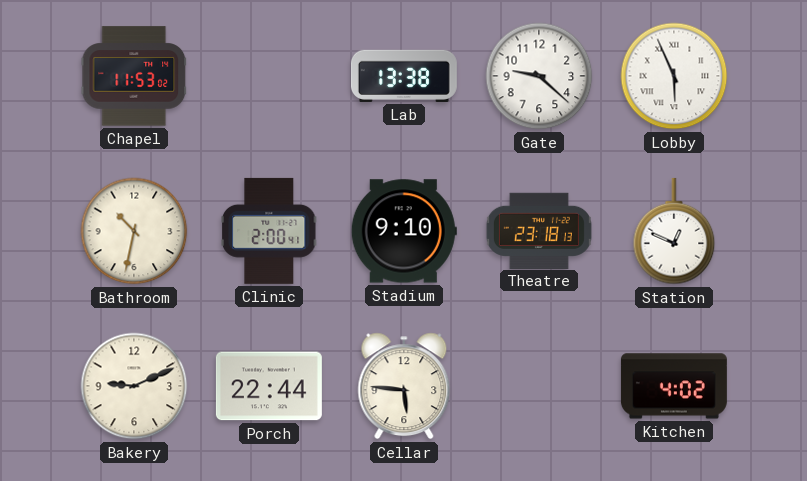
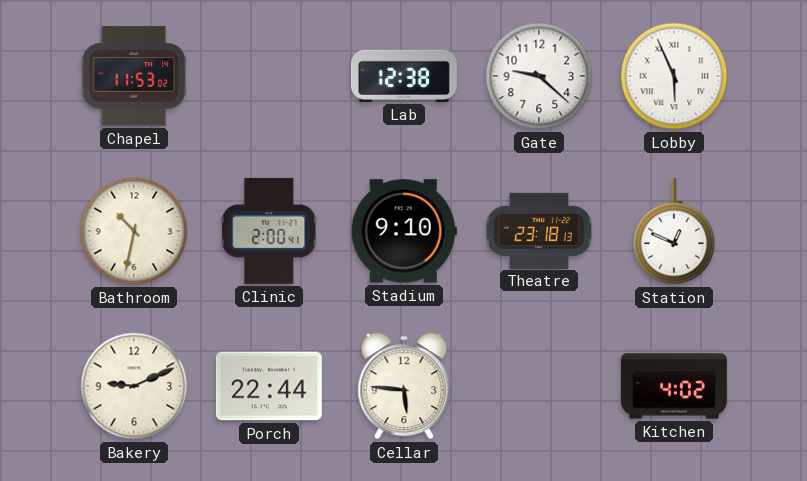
Lab: 13:38 -> 12:38
